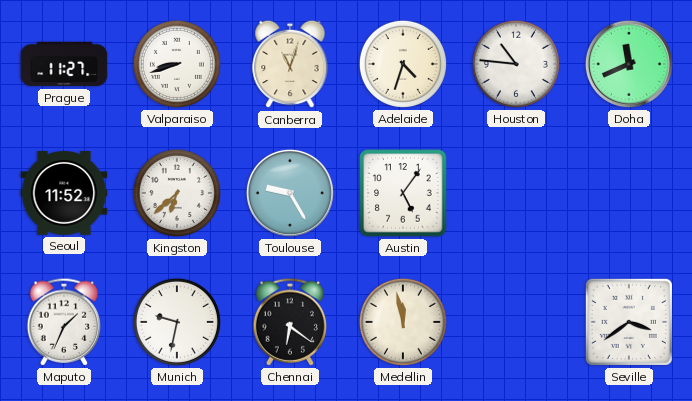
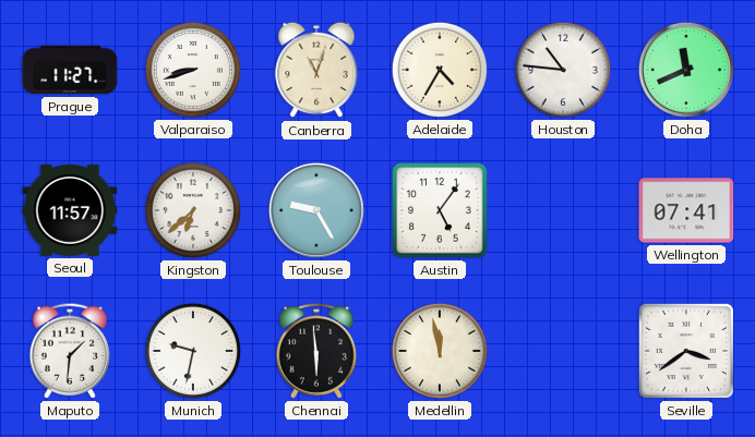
Adelaide: 4:33 -> 4:35
Seoul: 11:52 -> 11:57
Wellington: none -> 07:41
Maputo: 1:34 -> 1:31
Chennai: 6:21 -> 5:59
